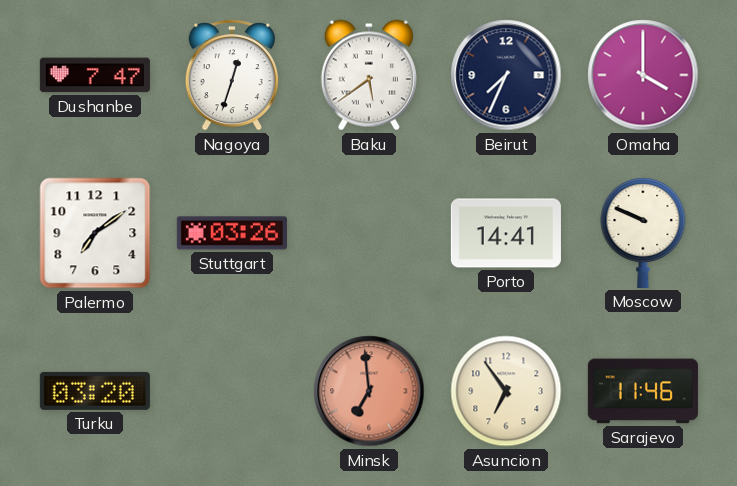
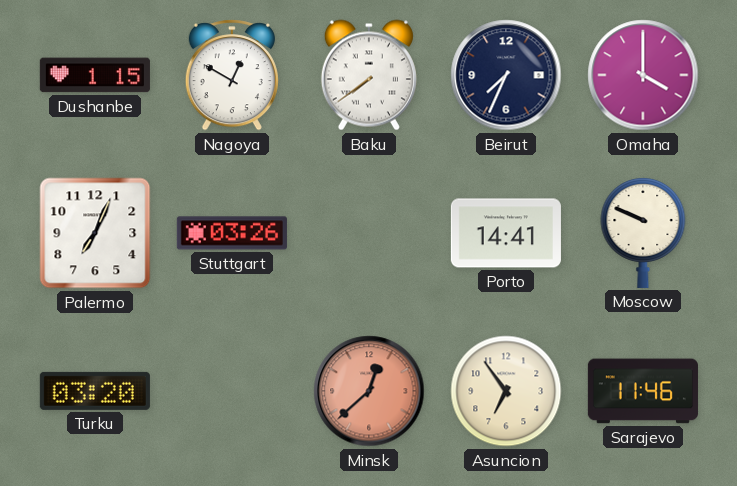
Dushanbe: 7:47 -> 1:15
Nagoya: 12:33 -> 12:50
Baku: 5:39 -> 7:39
Palermo: 7:09 -> 7:04
Minsk: 6:59 -> 12:38
